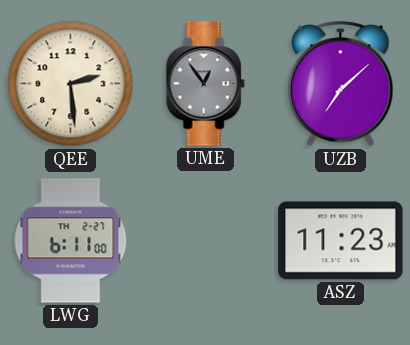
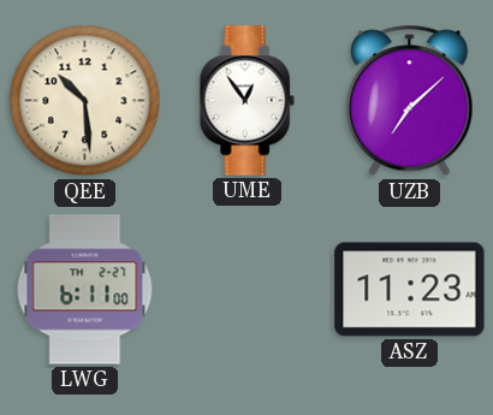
QEE: 2:29 -> 10:29
UME dial: grey -> white
